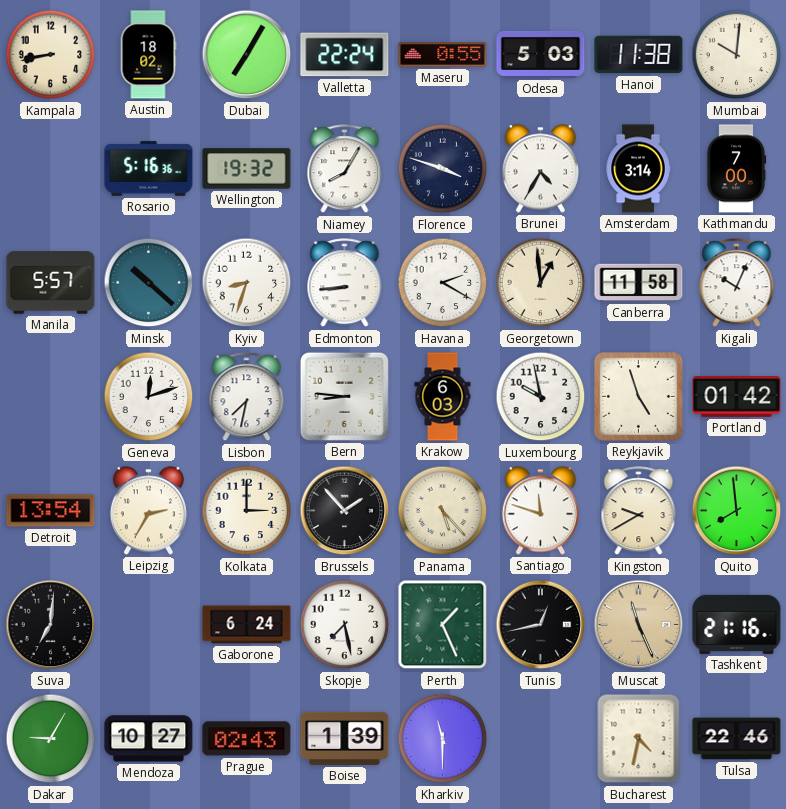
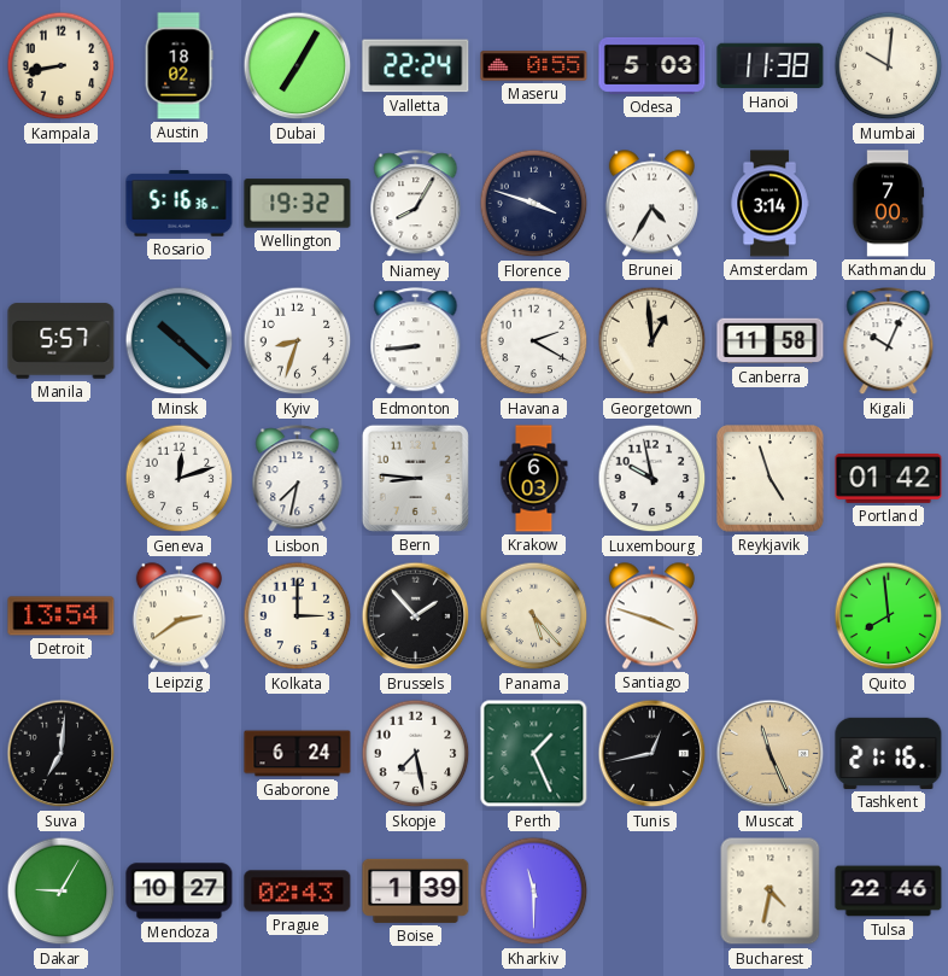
Leipzig: 2:35 -> 2:39
Santiago: 11:48 -> 3:48
Kingston: 9:40 -> none
